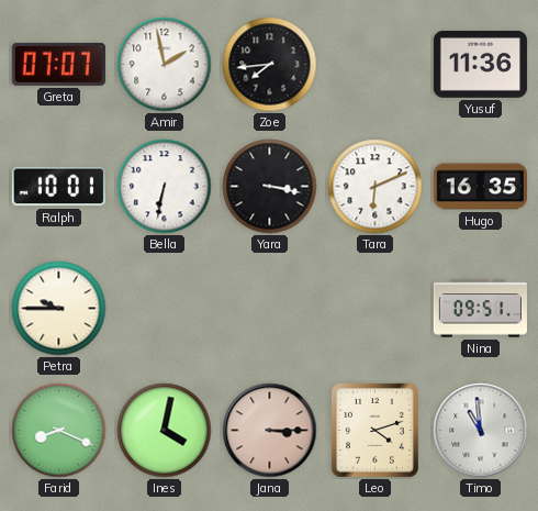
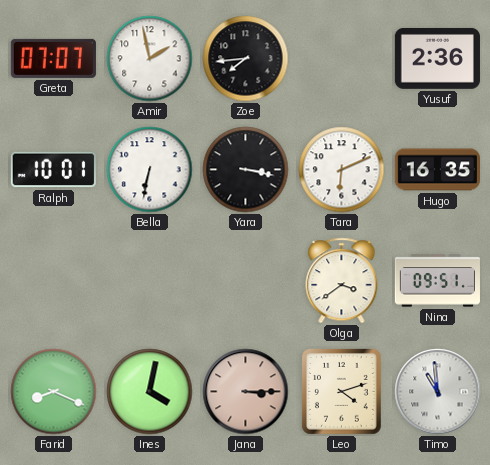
Yusuf: 11:36 -> 2:36
Petra: 9:45 -> none
Olga: none -> 3:39
